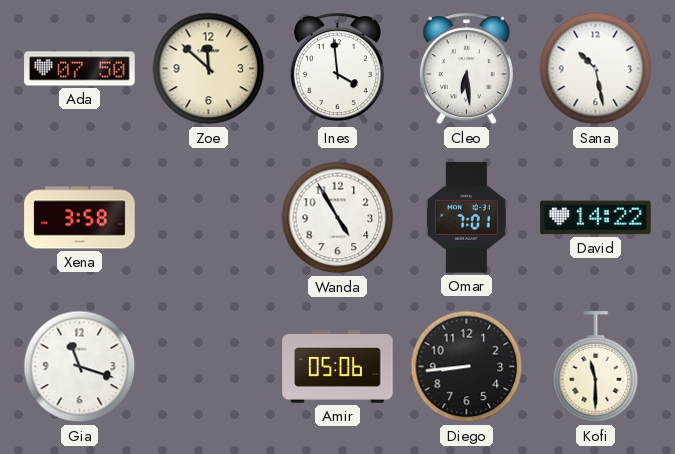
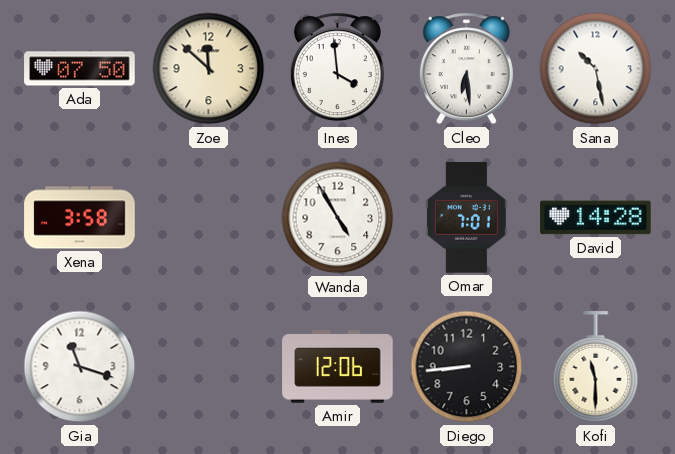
David: 14:22 -> 14:28
Amir: 05:06 -> 12:06
